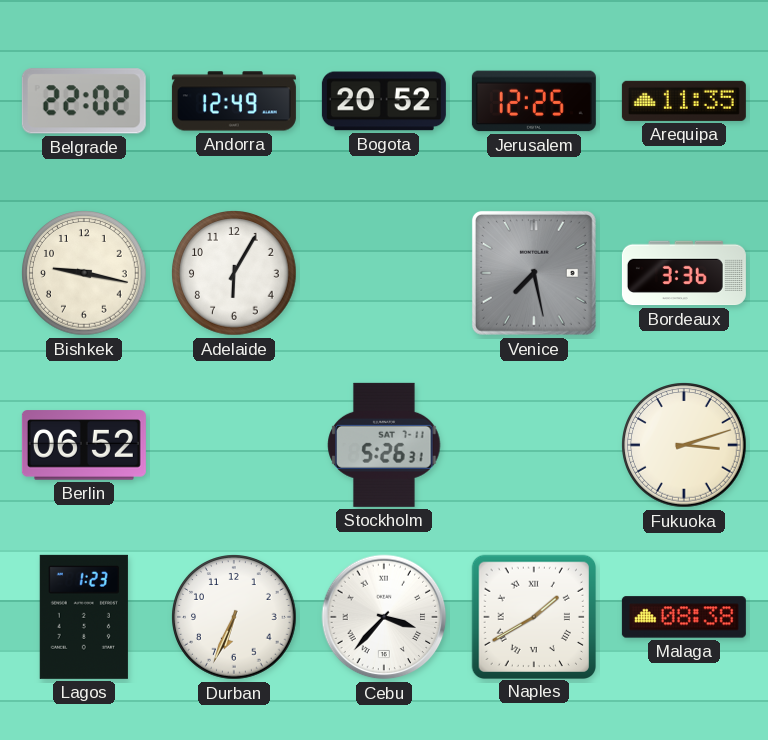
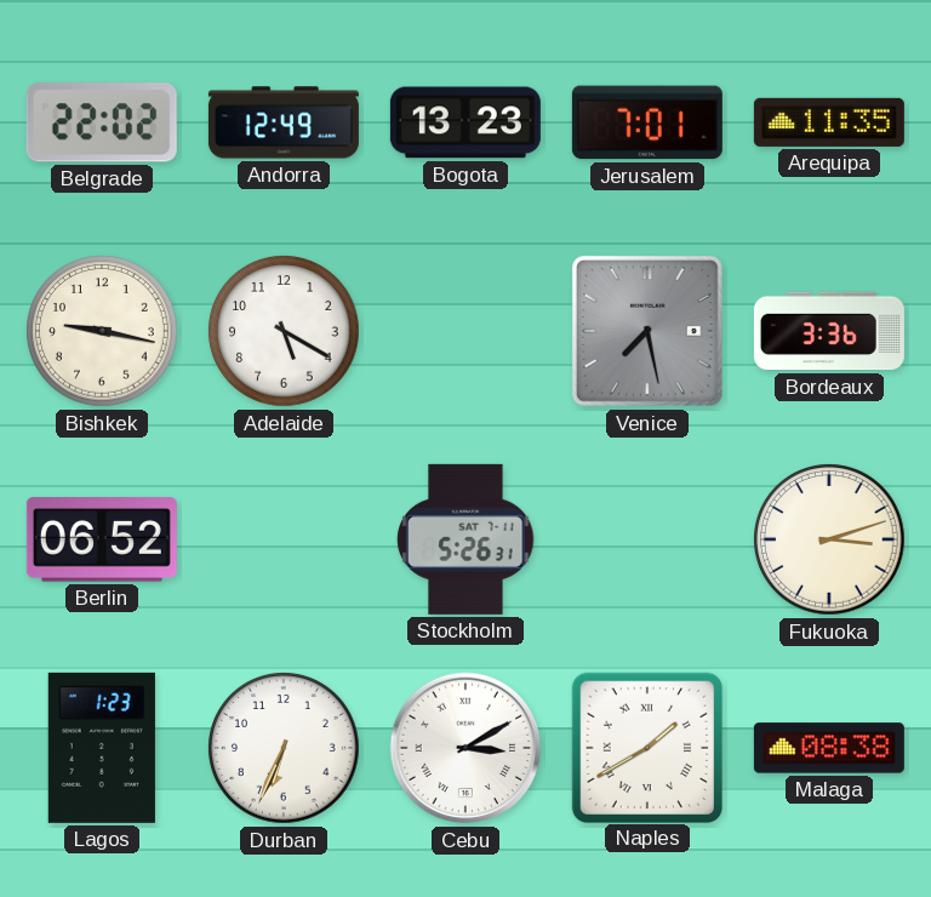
Bogota: 20:52 -> 13:23
Jerusalem: 12:25 -> 7:01
Adelaide: 6:05 -> 5:20
Cebu: 3:37 -> 3:10
